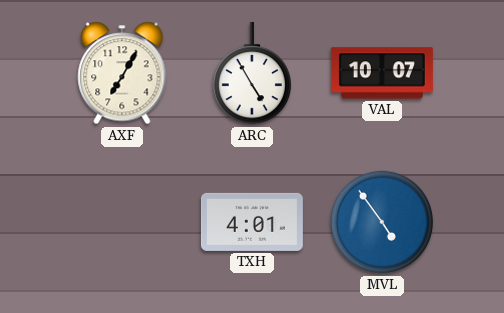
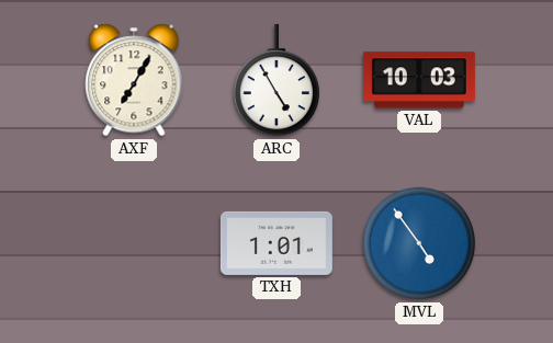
VAL: 10:07 -> 10:03
TXH: 4:01 -> 1:01
